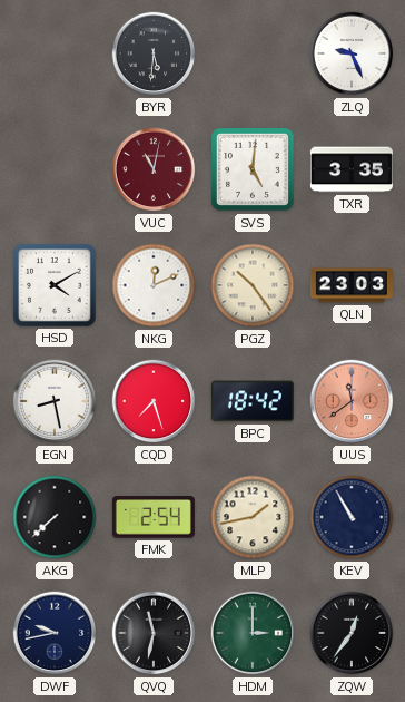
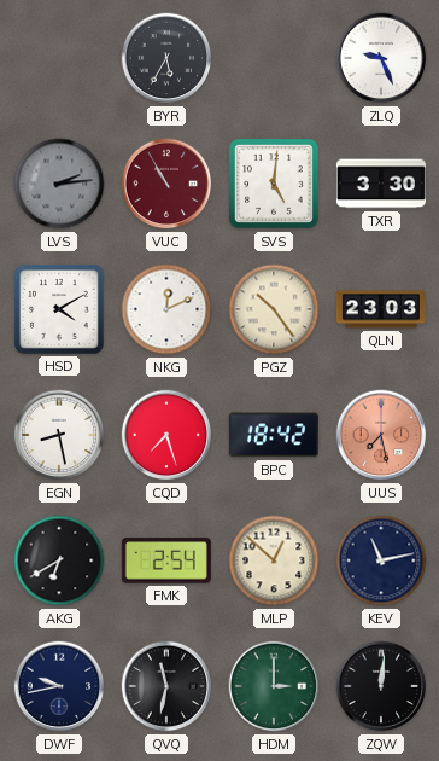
BYR: 5:31 -> 5:35
LVS: none -> 2:14
VUC: 11:02 -> 10:55
TXR: 3:35 -> 3:30
UUS: 11:39 -> 7:28
AKG: 7:38 -> 6:40
MLP: 1:43 -> 12:52
KEV: 10:55 -> 11:13
ZQW: 12:36 -> 12:01
